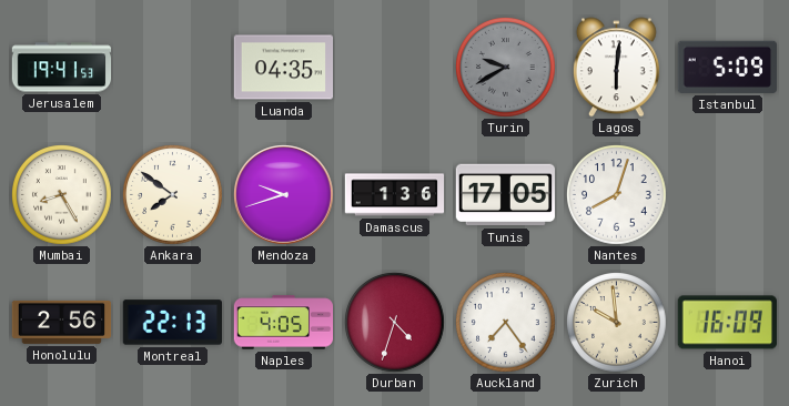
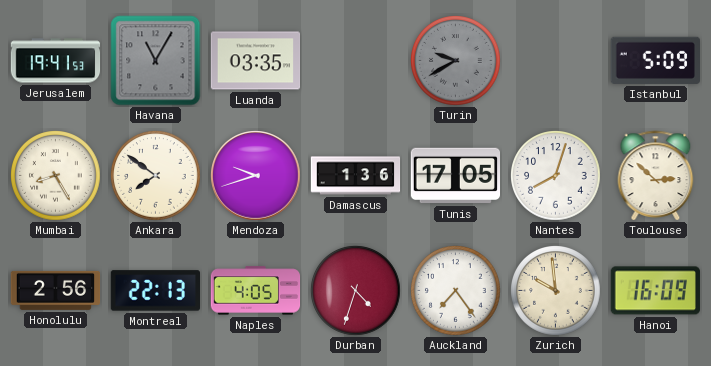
Havana: none -> 11:05
Luanda: 04:35 -> 03:35
Lagos: 6:01 -> none
Toulouse: none -> 2:52
